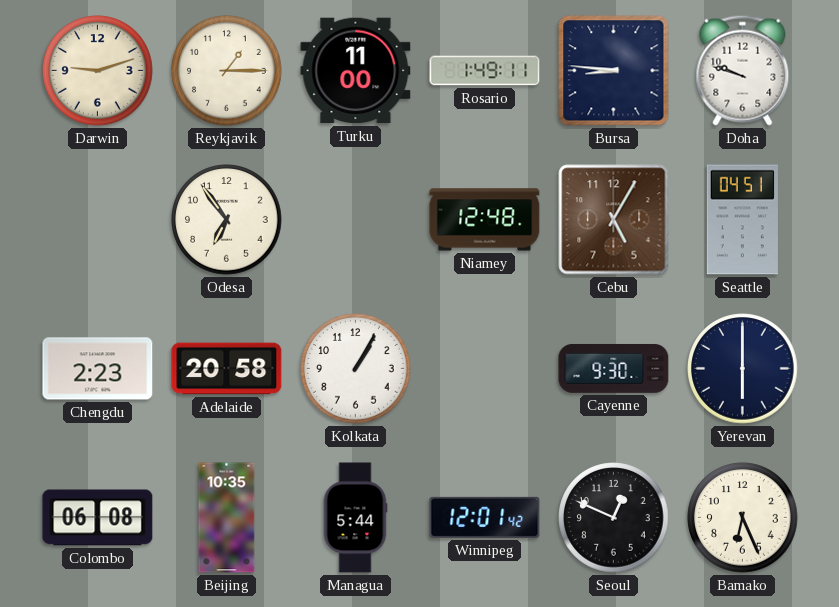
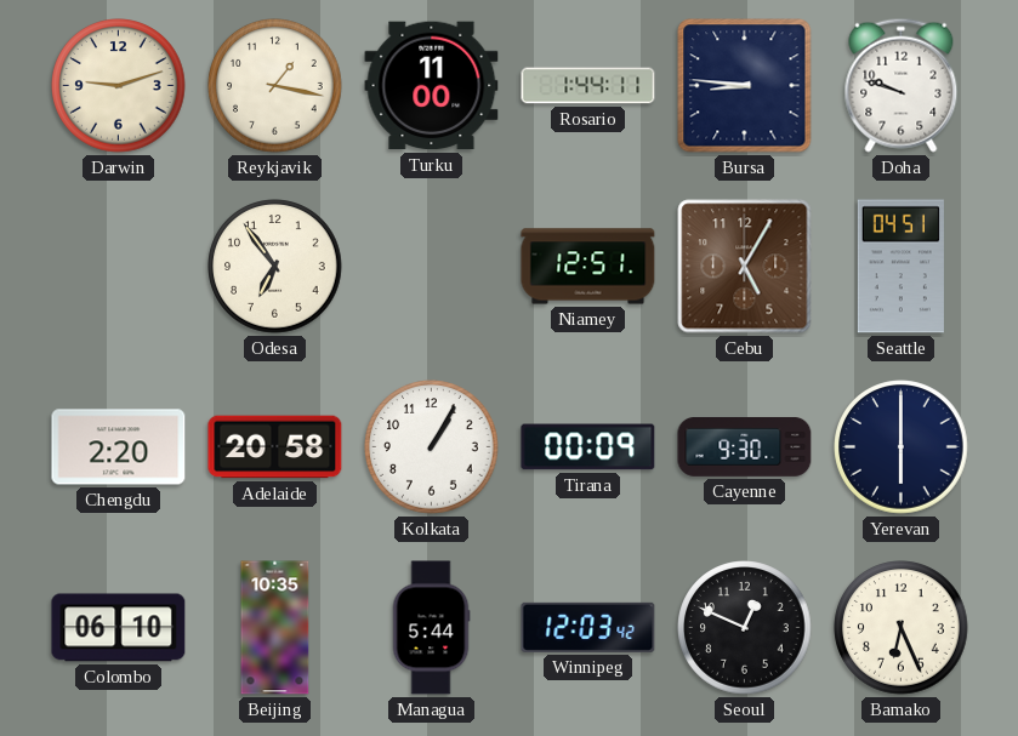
Reykjavik: 1:15 -> 1:17
Rosario: 1:49 -> 1:44
Niamey: 12:48 -> 12:51
Chengdu: 2:23 -> 2:20
Tirana: none -> 00:09
Colombo: 06:08 -> 06:10
Winnipeg: 12:01 -> 12:03
